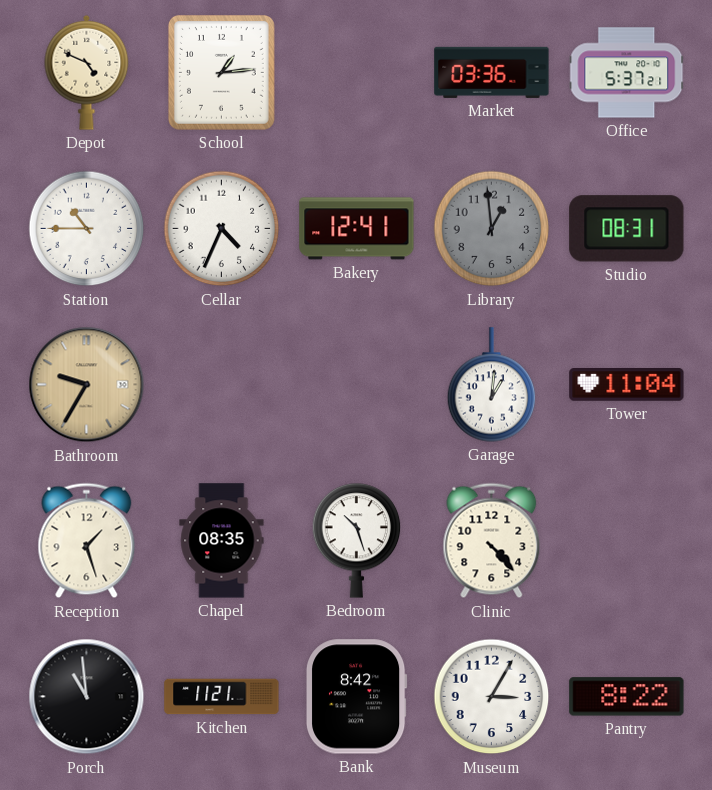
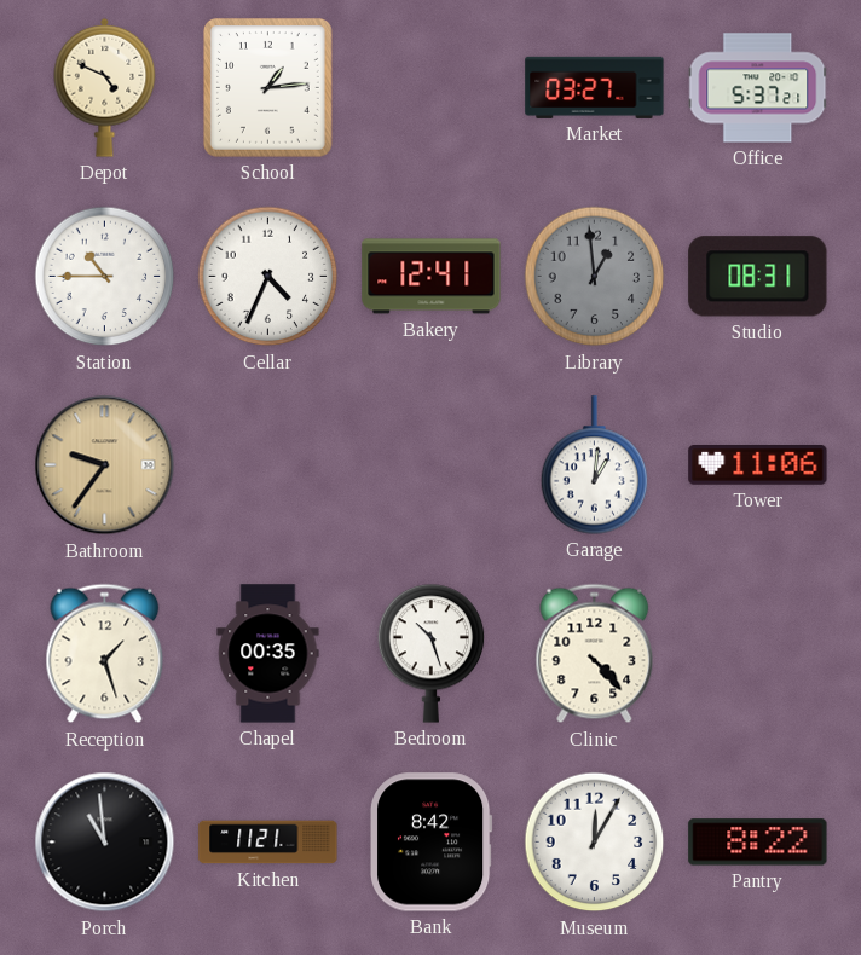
Market: 03:36 -> 03:27
Bathroom: 9:35 -> 9:36
Tower: 11:04 -> 11:06
Chapel: 08:35 -> 00:35
Museum: 3:05 -> 12:05
